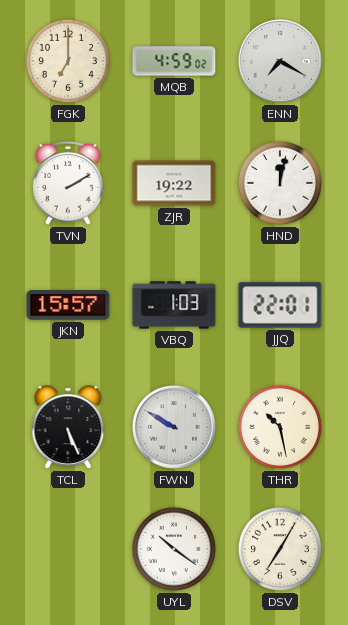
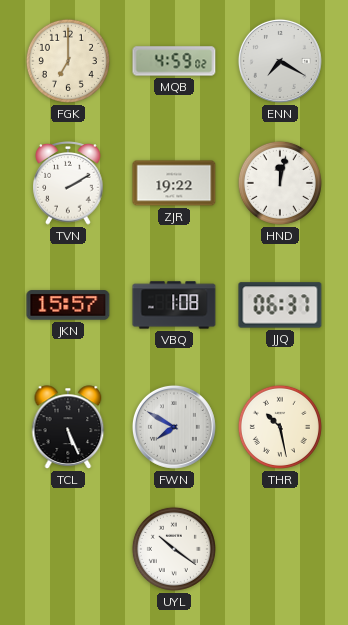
VBQ: 1:03 -> 1:08
JJQ: 22:01 -> 06:37
FWN: 9:50 -> 7:50
DSV: 7:05 -> none
